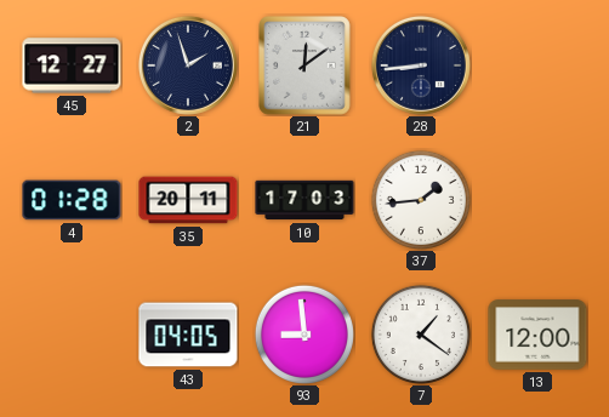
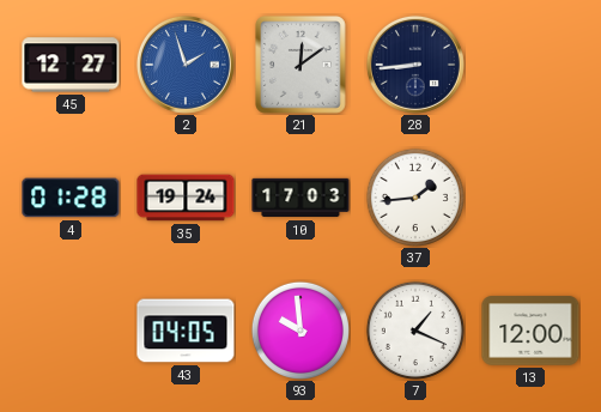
2 dial: navy -> blue
35: 20:11 -> 19:24
93: 8:59 -> 9:59
7: 1:21 -> 1:19
